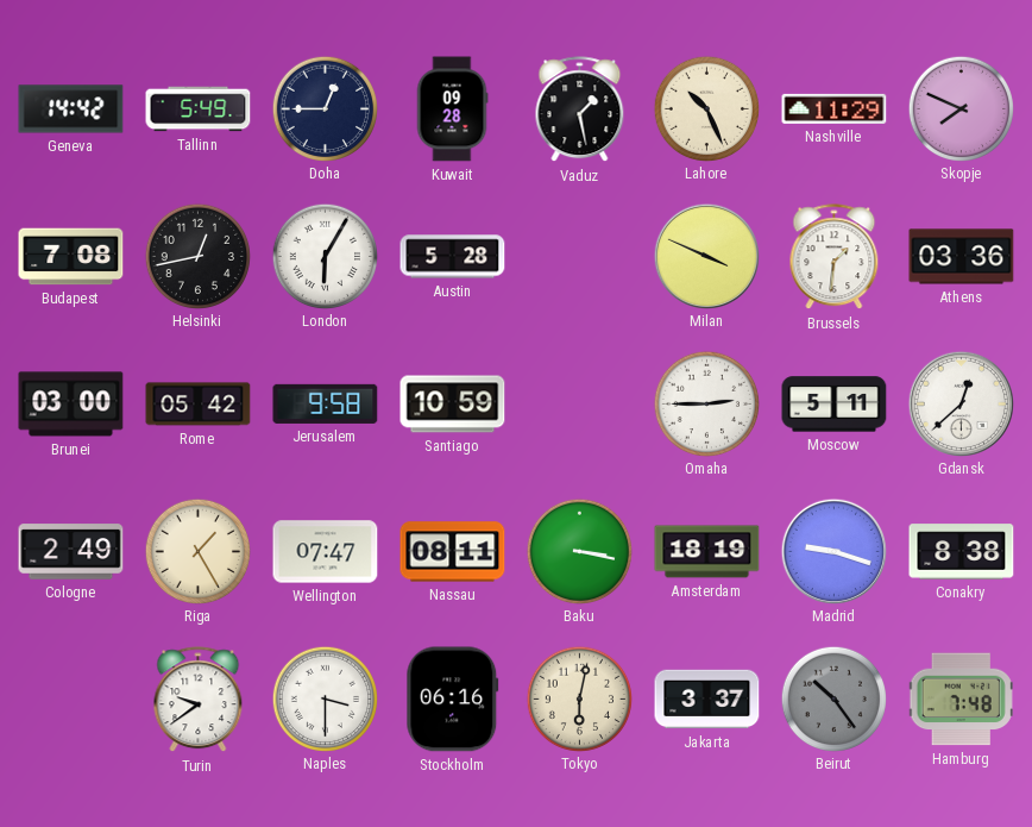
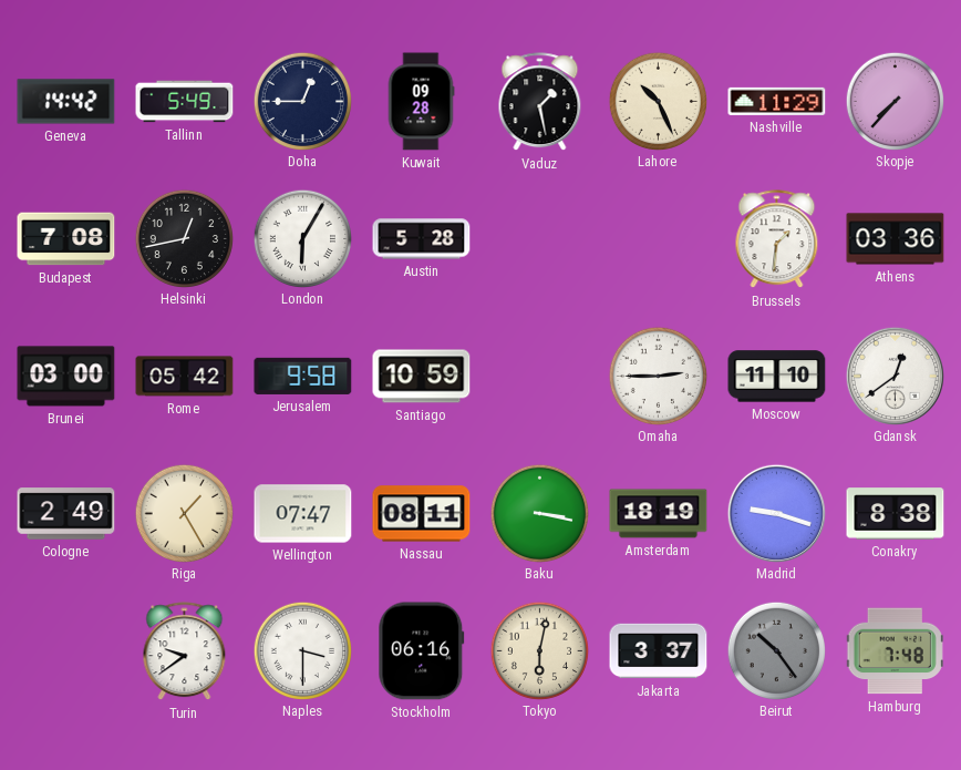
Skopje: 7:49 -> 7:37
Milan: 3:49 -> none
Moscow: 5:11 -> 11:10
Gdansk: 12:38 -> 12:39
